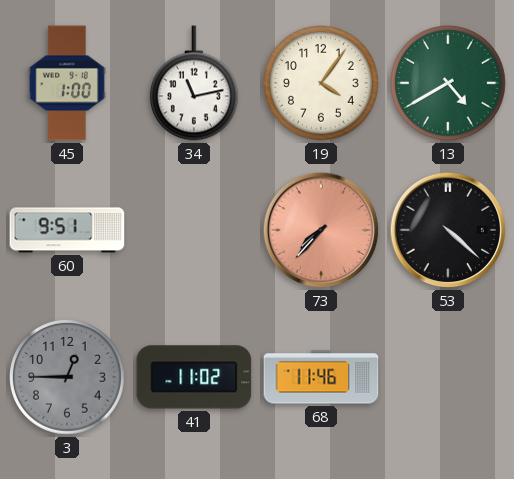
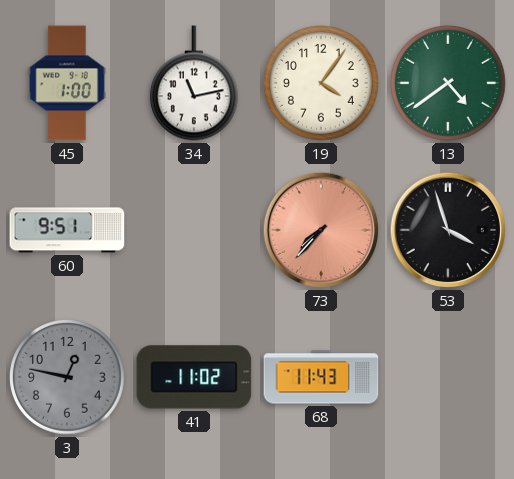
13: 4:40 -> 4:39
53: 4:22 -> 3:57
3: 12:45 -> 12:47
68: 11:46 -> 11:43
